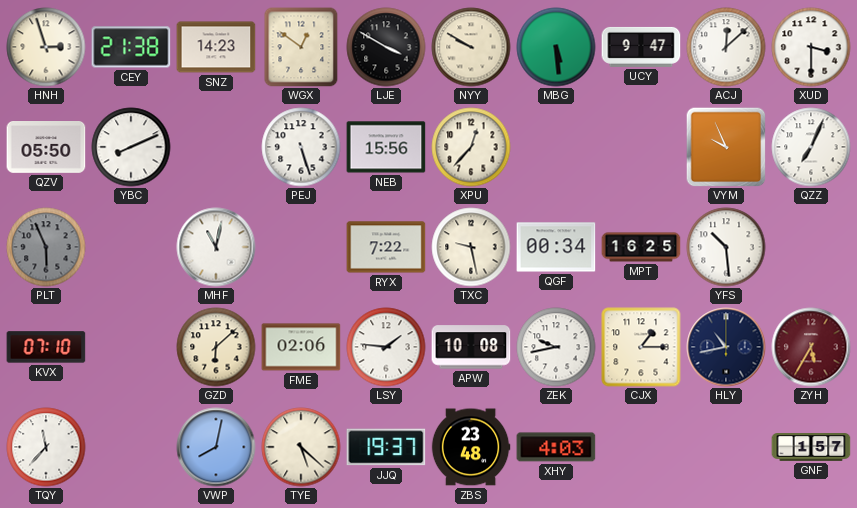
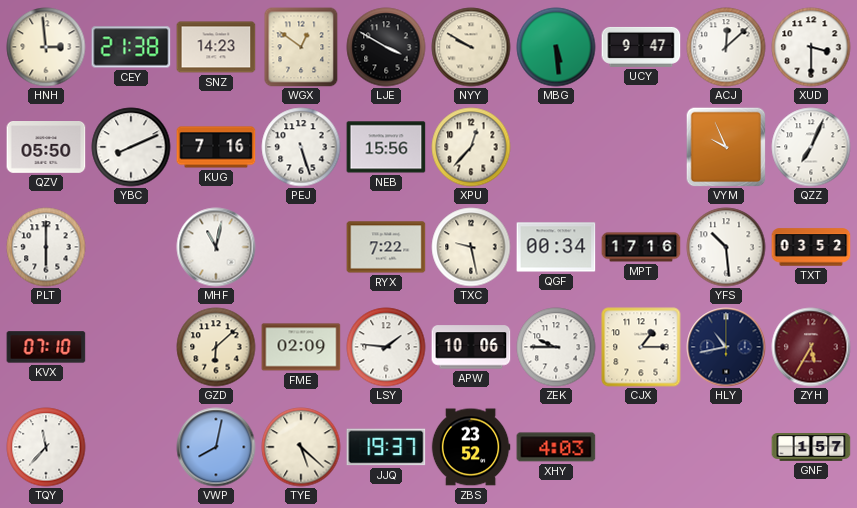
HNH: 2:57 -> 2:59
KUG: none -> 7:16
PLT: 5:56 -> 6:00
PLT dial: grey -> white
MPT: 16:25 -> 17:16
TXT: none -> 03:52
FME: 02:06 -> 02:09
APW: 10:08 -> 10:06
ZEK: 9:43 -> 9:45
ZBS: 23:48 -> 23:52
